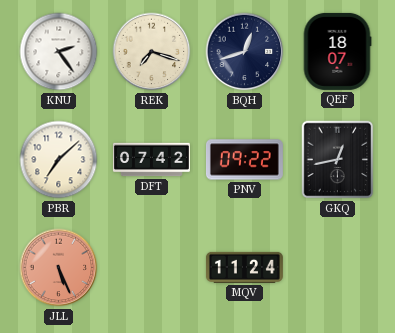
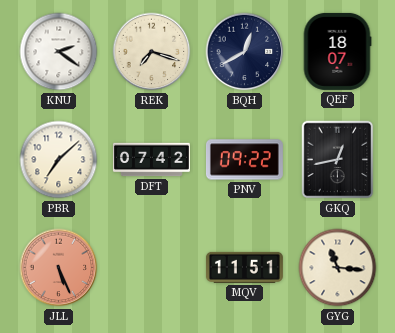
KNU: 2:24 -> 2:21
BQH: 12:42 -> 12:40
MQV: 11:24 -> 11:51
GYG: none -> 11:16
